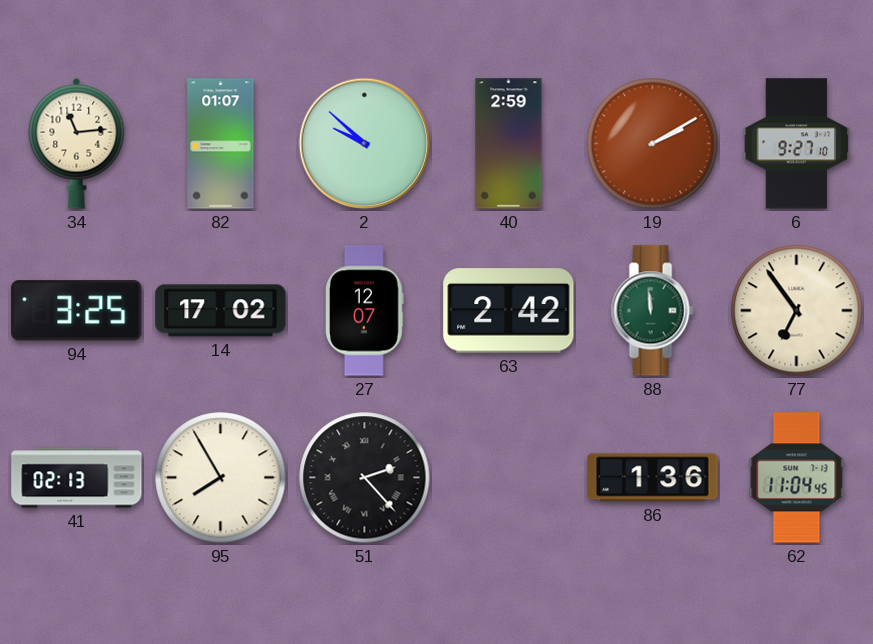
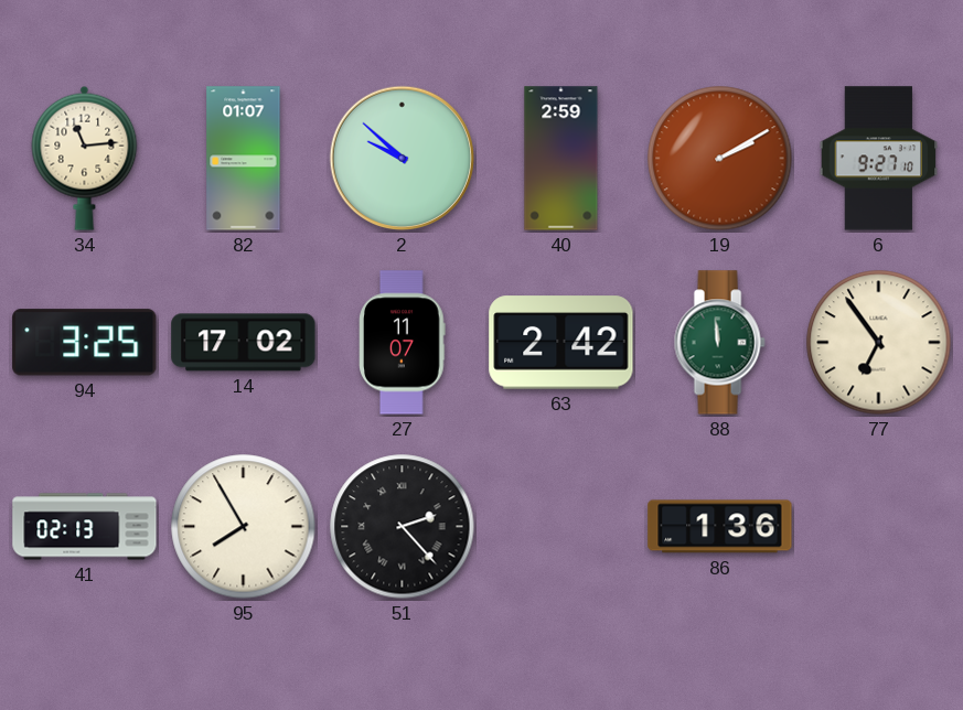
27: 12:07 -> 11:07
62: 11:04 -> none
